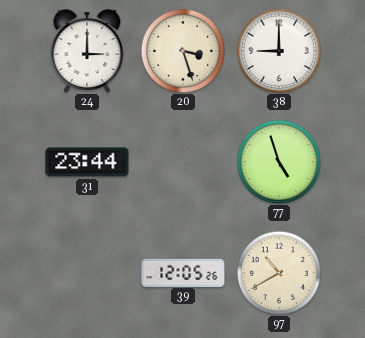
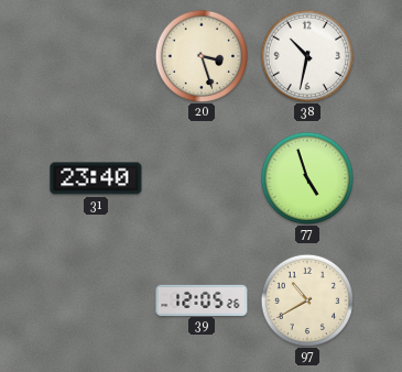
24: 3:00 -> none
38: 9:00 -> 10:32
31: 23:44 -> 23:40
